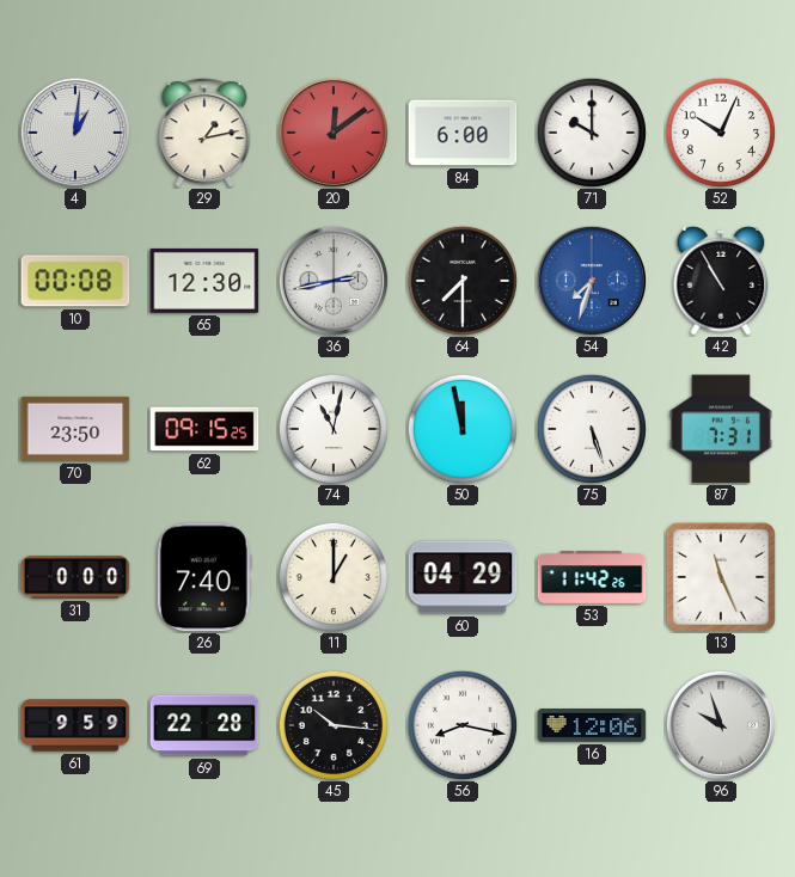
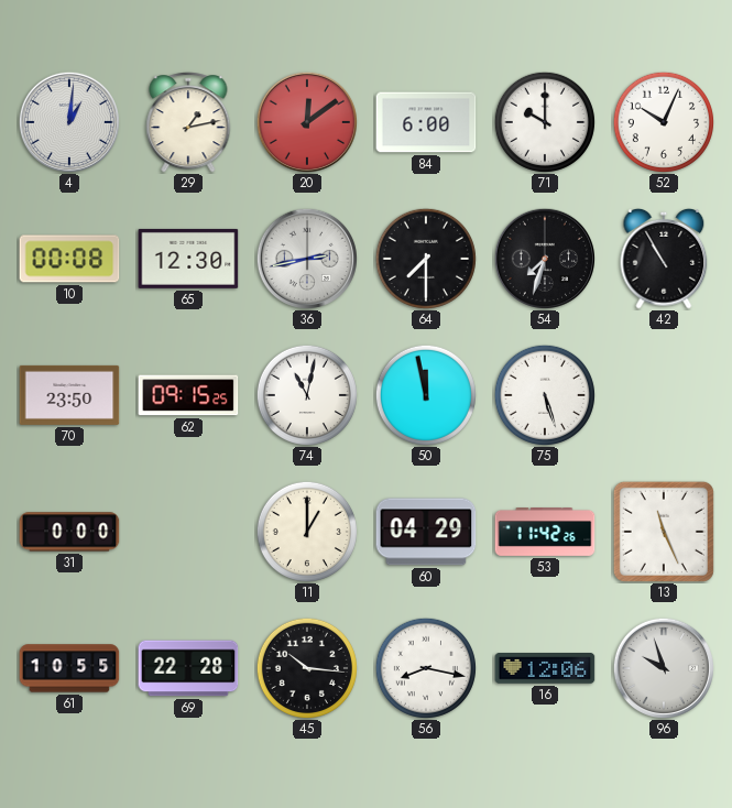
54 dial: blue -> black
87: 7:31 -> none
26: 7:40 -> none
61: 9:59 -> 10:55
